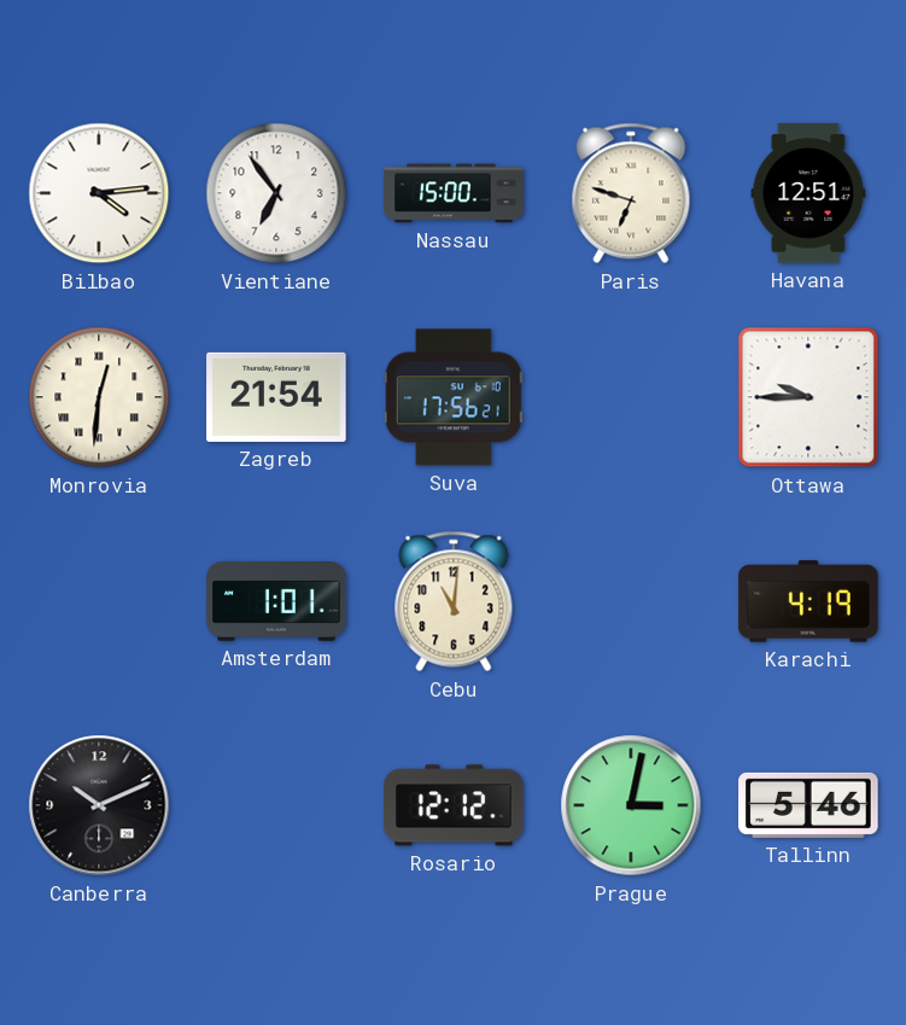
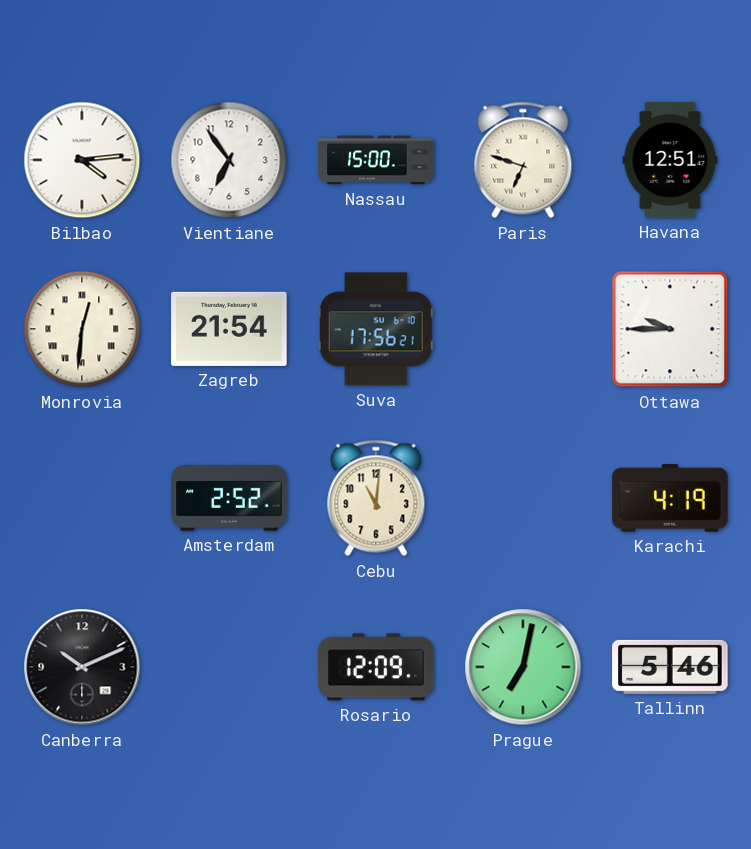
Amsterdam: 1:01 -> 2:52
Rosario: 12:12 -> 12:09
Prague: 3:02 -> 7:02
